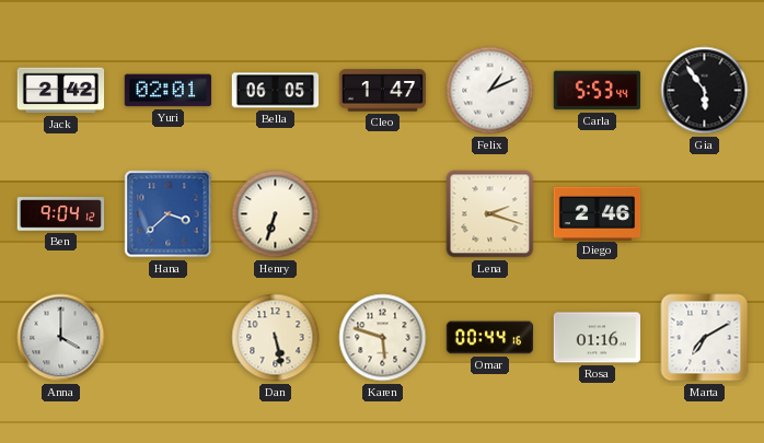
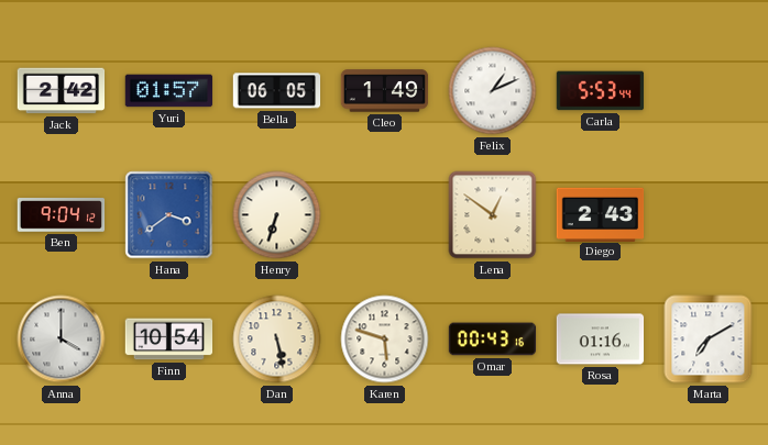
Yuri: 02:01 -> 01:57
Cleo: 1:47 -> 1:49
Gia: 5:54 -> none
Hana: 3:38 -> 3:39
Lena: 2:18 -> 12:51
Diego: 2:46 -> 2:43
Finn: none -> 10:54
Omar: 00:44 -> 00:43
